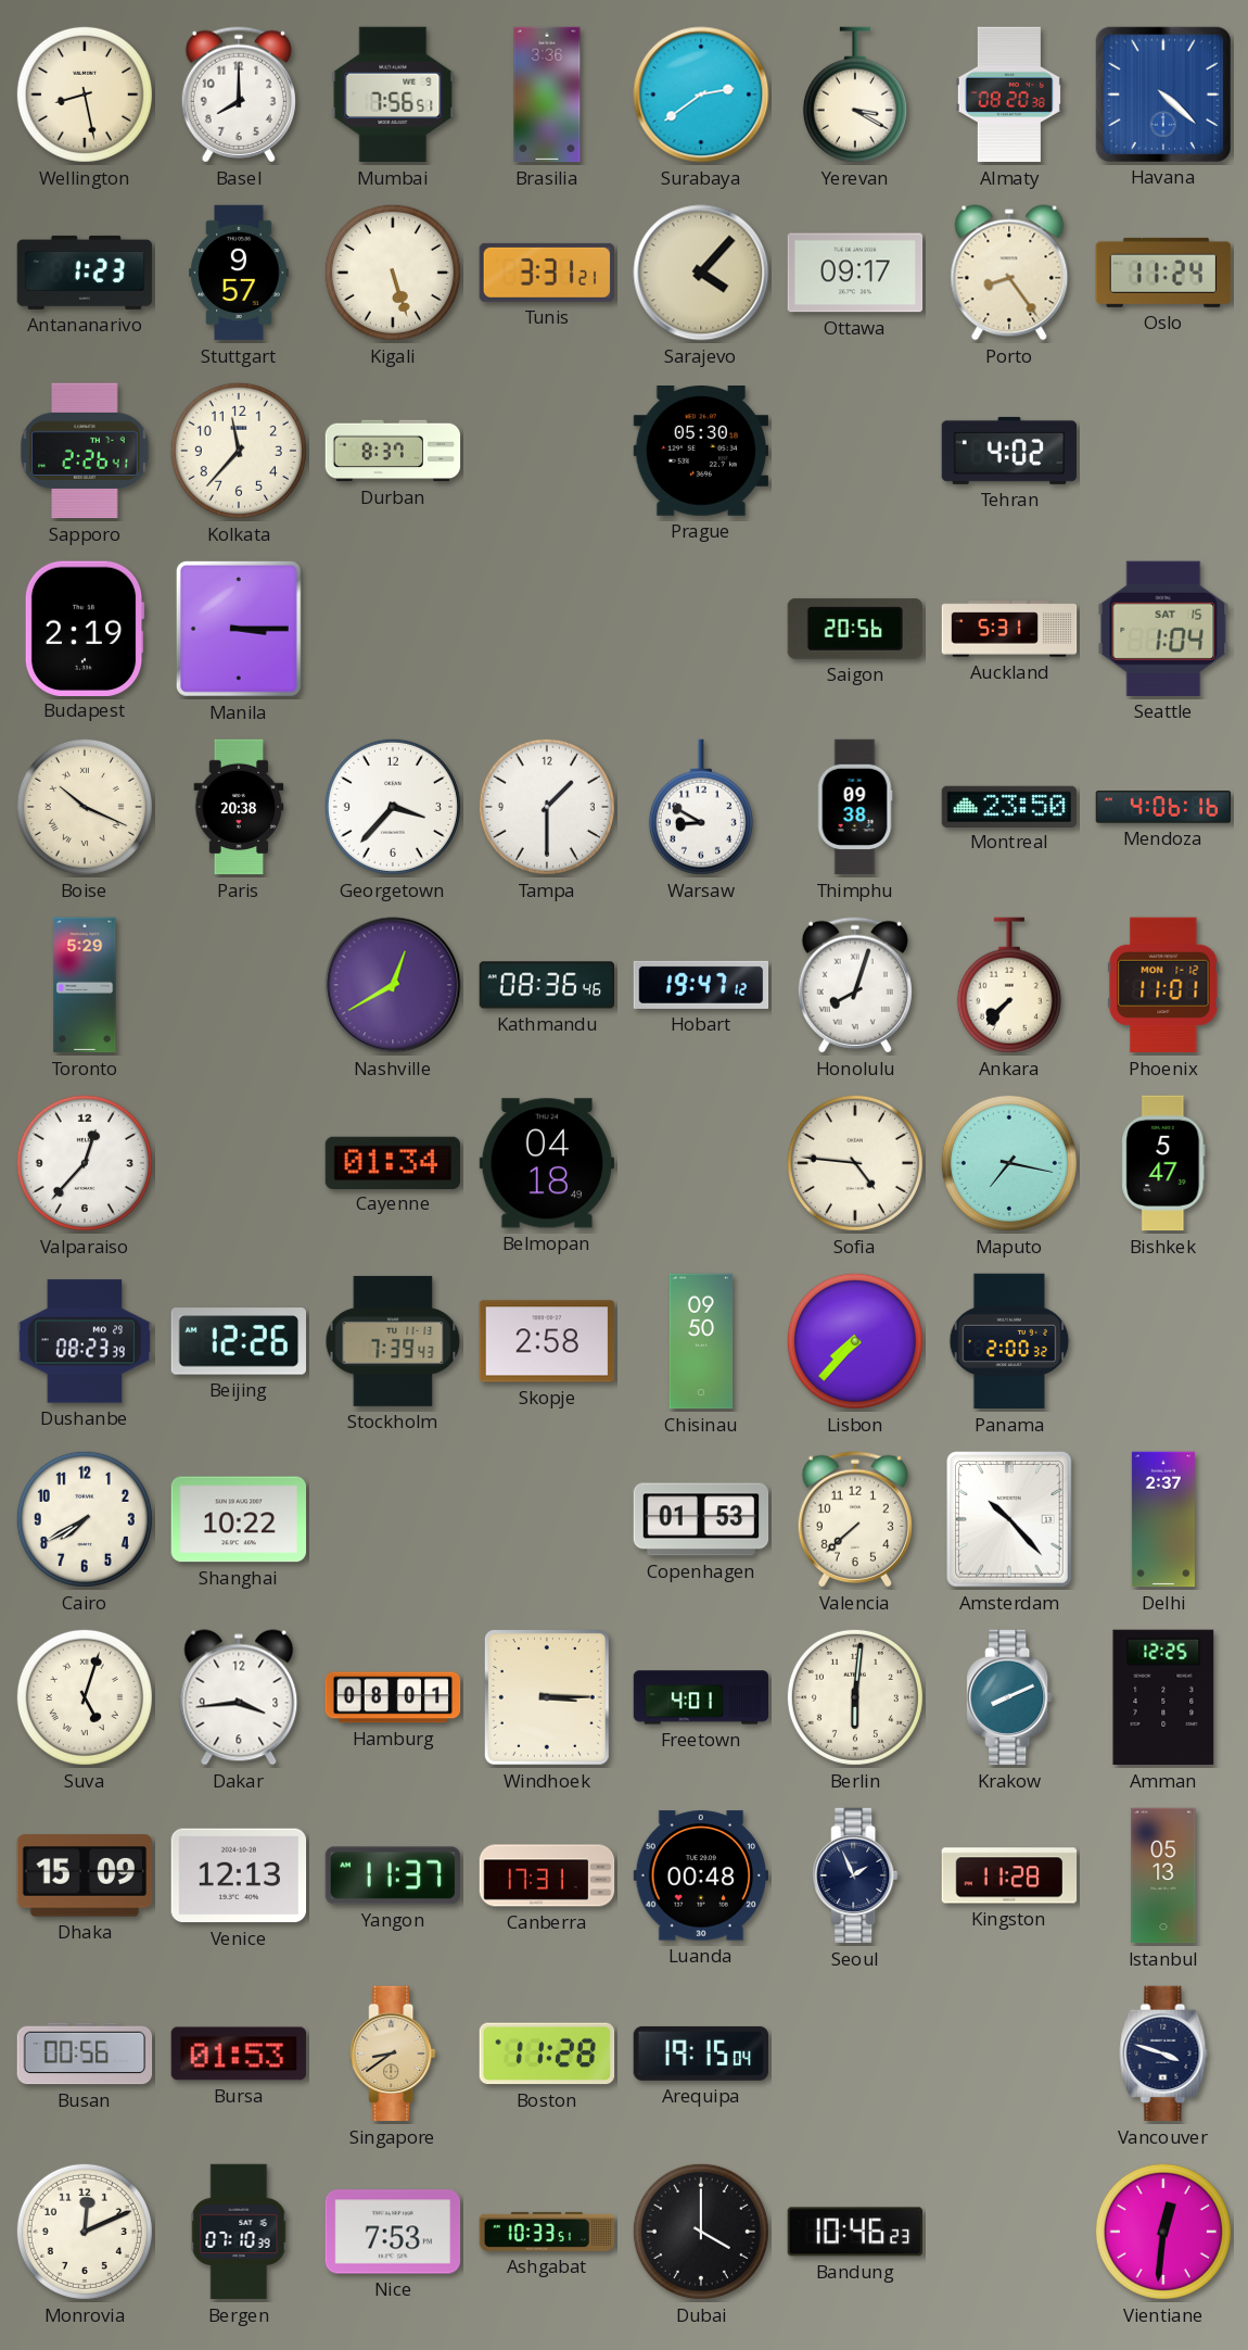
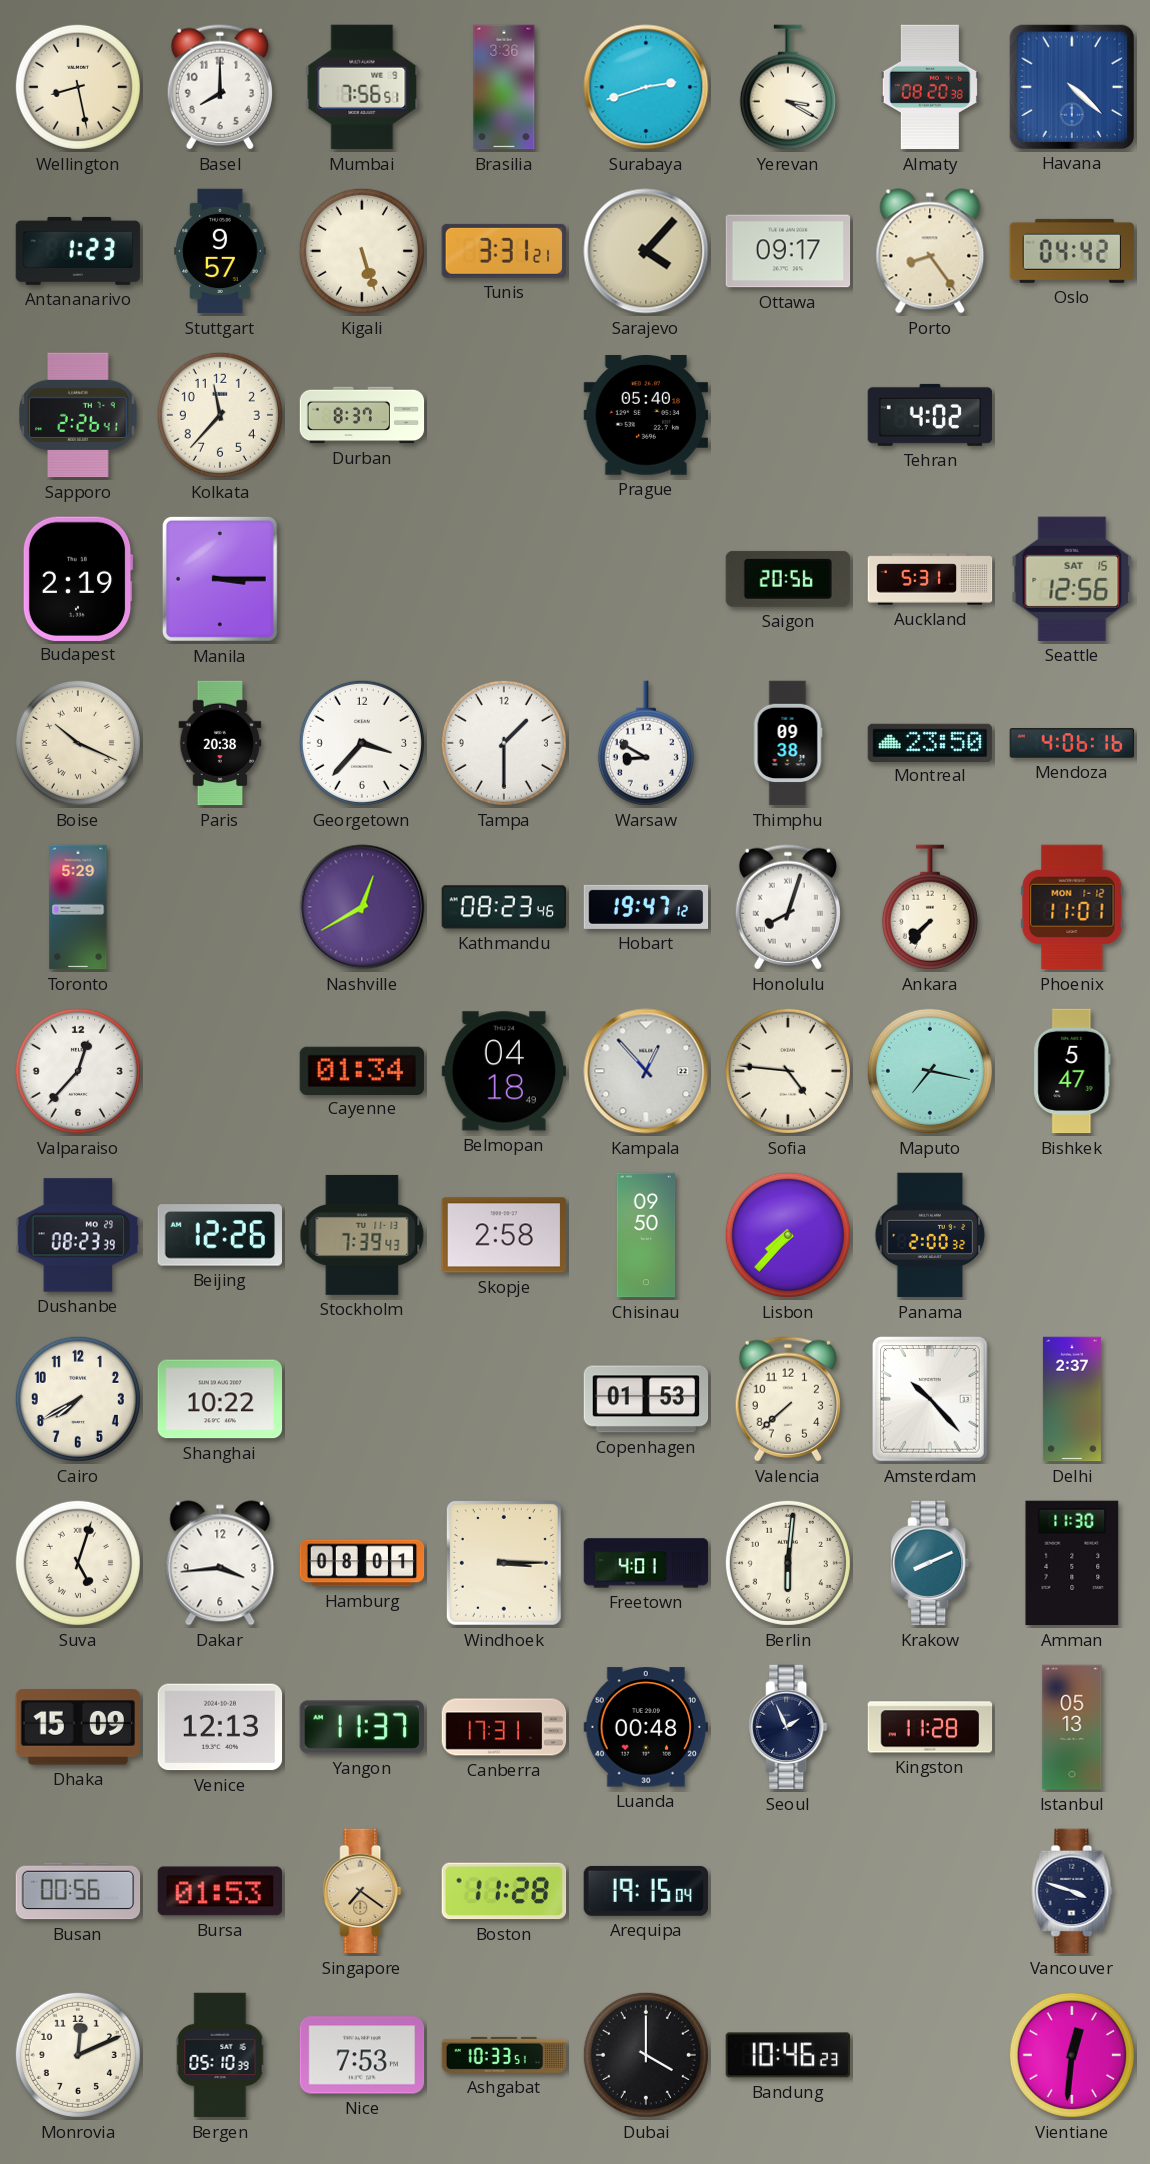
Surabaya: 2:39 -> 2:42
Oslo: 11:24 -> 04:42
Prague: 05:30 -> 05:40
Seattle: 1:04 -> 12:56
Kathmandu: 08:36 -> 08:23
Kampala: none -> 12:53
Amman: 12:25 -> 11:30
Singapore: 8:39 -> 7:21
Bergen: 07:10 -> 05:10
